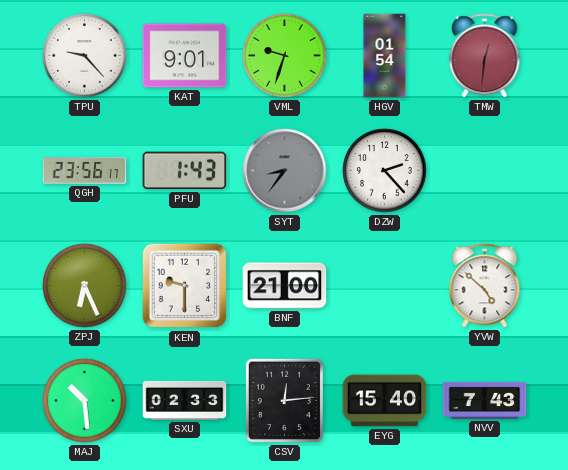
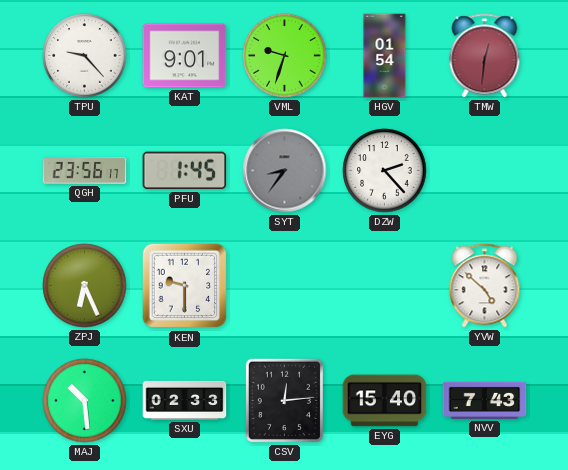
PFU: 1:43 -> 1:45
BNF: 21:00 -> none
